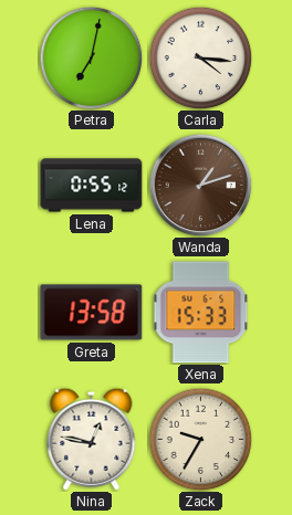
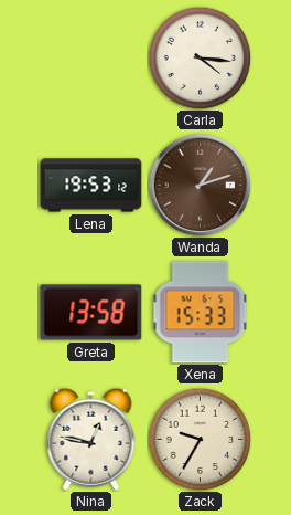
Petra: 7:02 -> none
Lena: 0:55 -> 19:53
